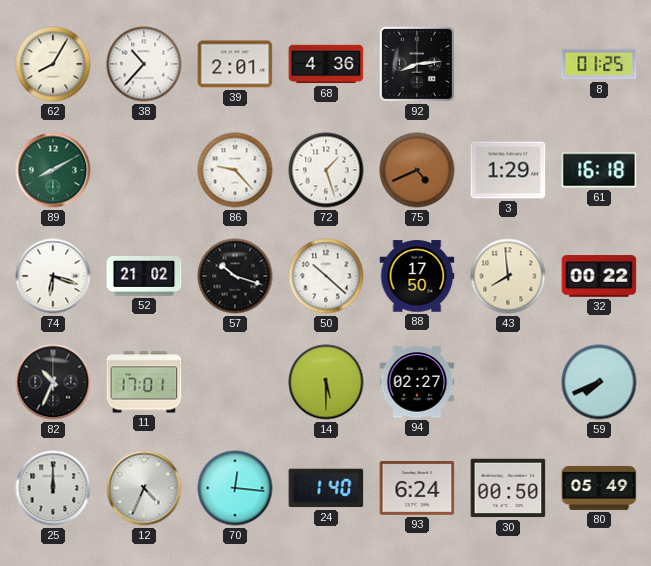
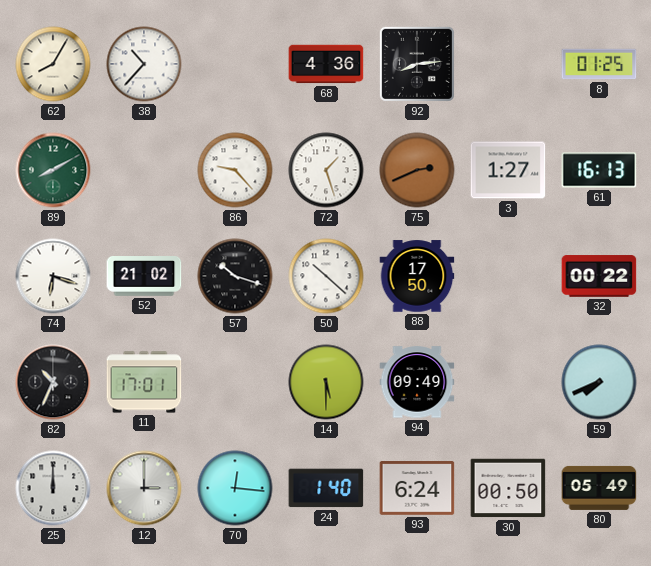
39: 2:01 -> none
75: 4:41 -> 2:41
3: 1:29 -> 1:27
61: 16:18 -> 16:13
43: 7:59 -> none
94: 02:27 -> 09:49
12: 4:34 -> 3:00
